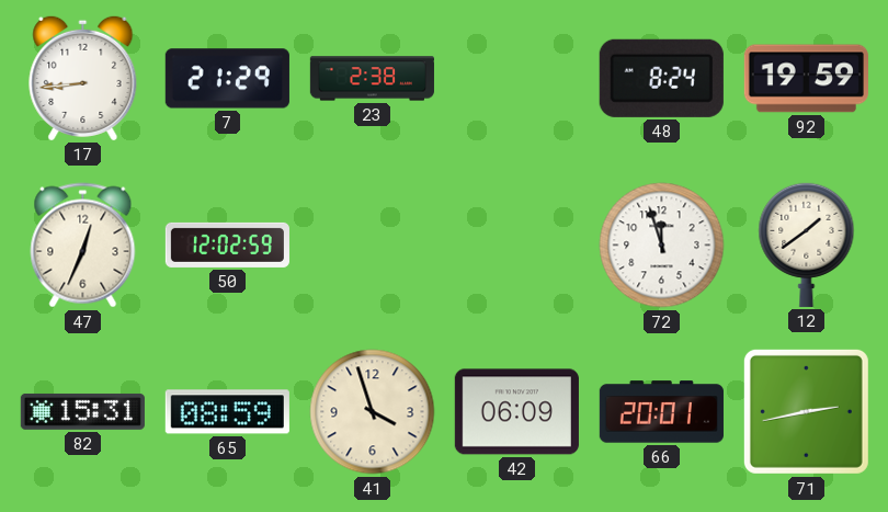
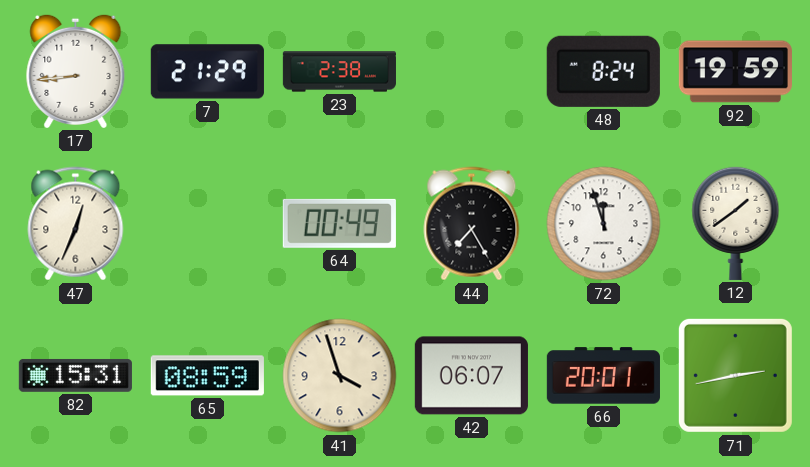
50: 12:02 -> none
64: none -> 00:49
44: none -> 7:25
42: 06:09 -> 06:07
